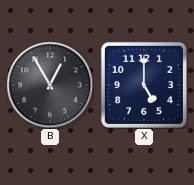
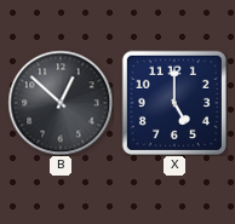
B: 12:55 -> 12:52
